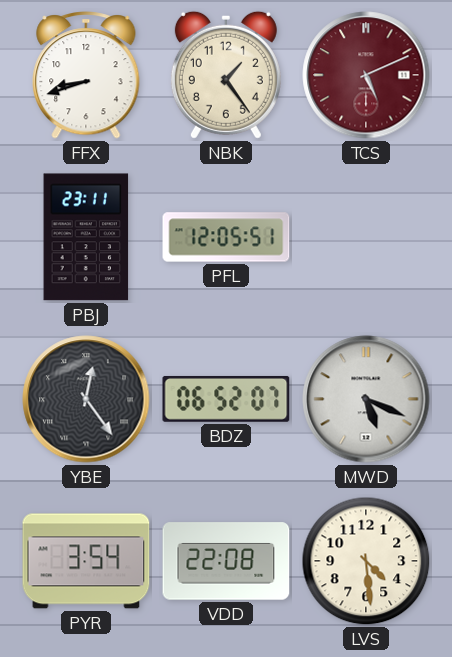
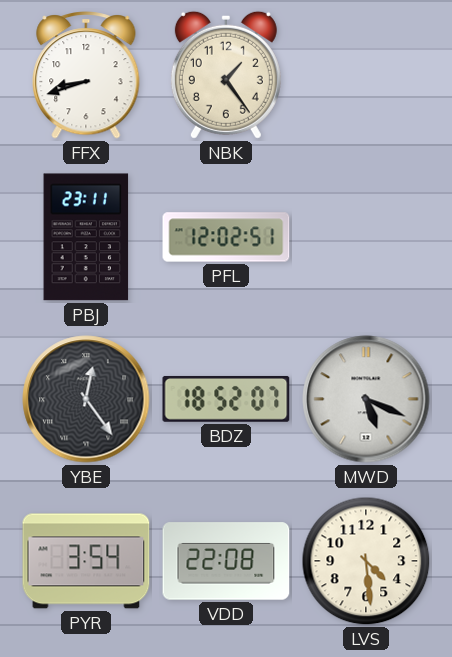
TCS: 5:11 -> none
PFL: 12:05 -> 12:02
BDZ: 06:52 -> 18:52
